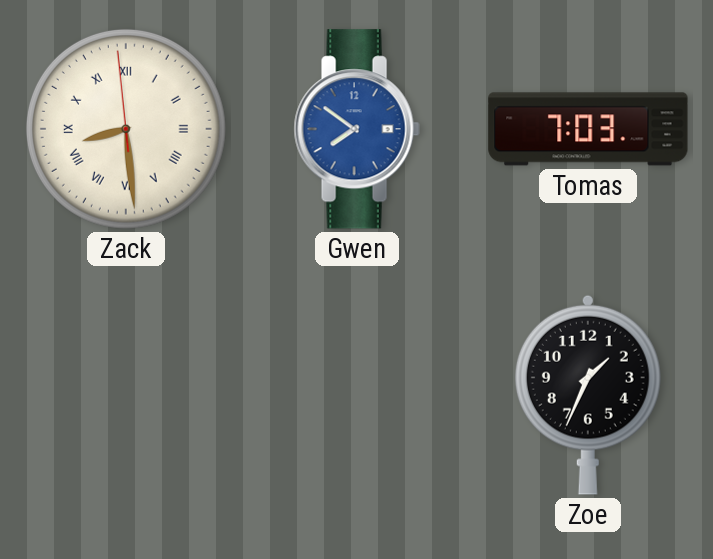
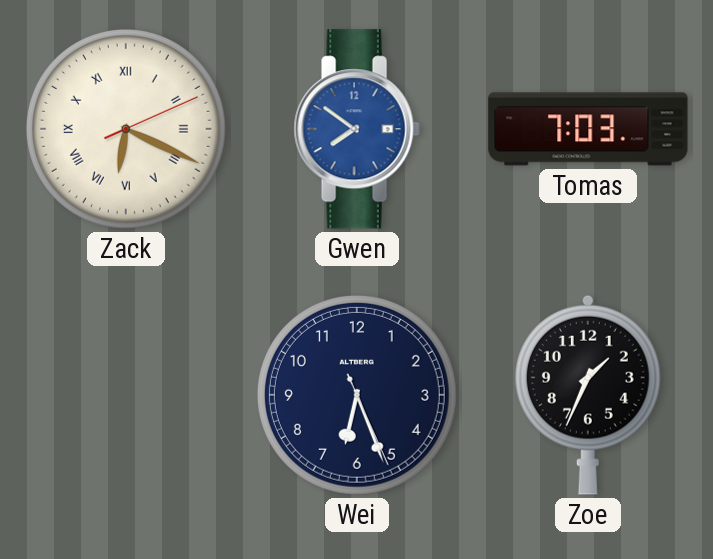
Zack: 8:28 -> 6:19
Wei: none -> 6:26
